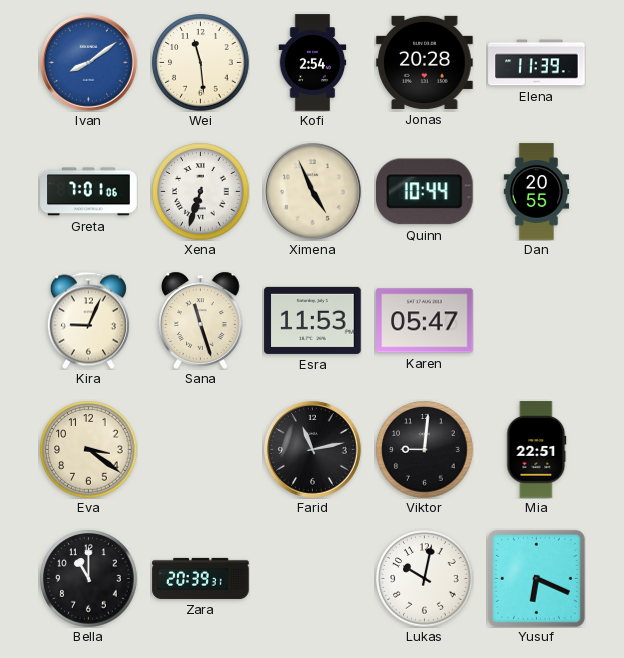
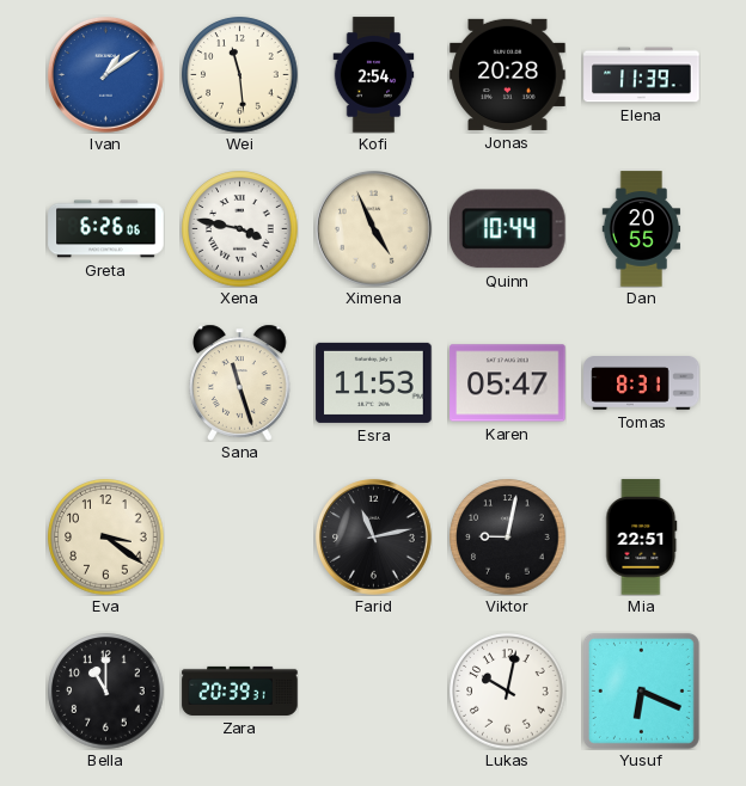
Ivan: 8:09 -> 1:09
Greta: 7:01 -> 6:26
Xena: 6:33 -> 3:47
Kira: 9:04 -> none
Tomas: none -> 8:31
Viktor: 9:01 -> 9:02
